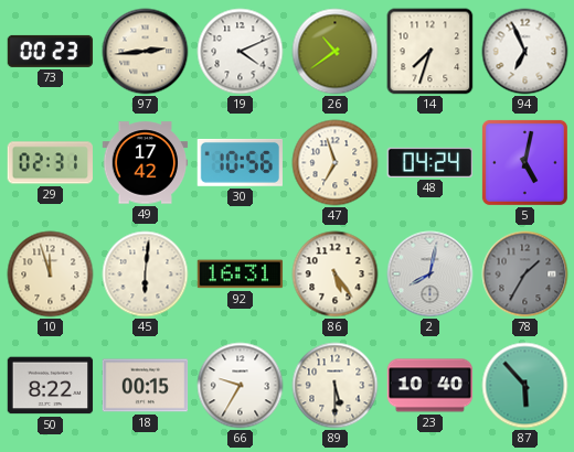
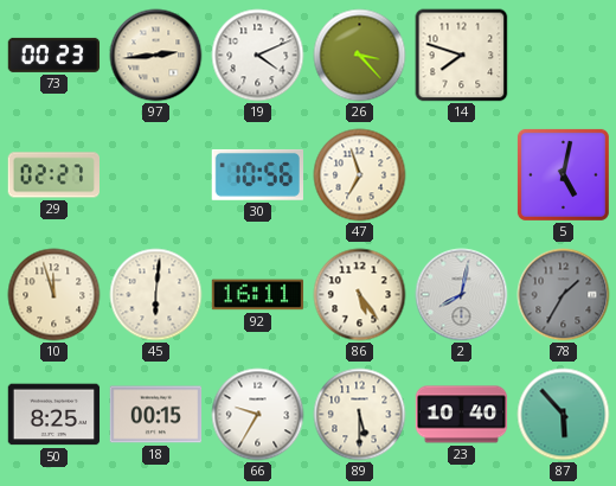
26: 10:39 -> 3:23
14: 7:33 -> 7:48
94: 6:56 -> none
29: 02:31 -> 02:27
49: 17:42 -> none
48: 04:24 -> none
92: 16:31 -> 16:11
50: 8:22 -> 8:25
